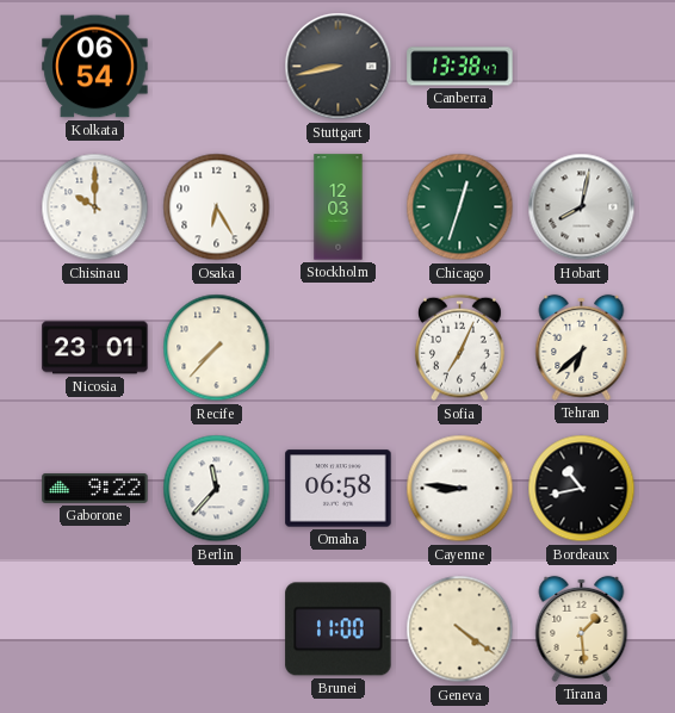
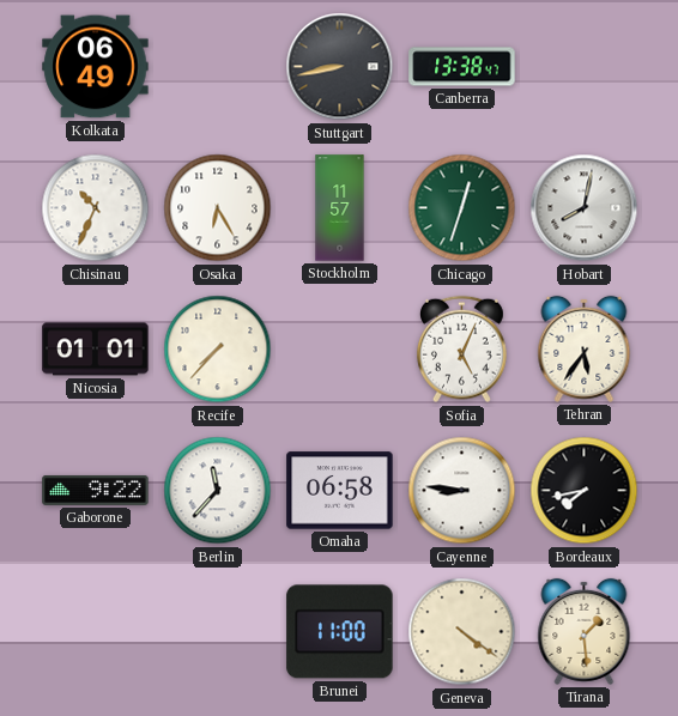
Kolkata: 06:54 -> 06:49
Chisinau: 10:00 -> 10:34
Stockholm: 12:03 -> 11:57
Nicosia: 23:01 -> 01:01
Sofia: 7:04 -> 5:04
Tehran: 6:38 -> 5:36
Bordeaux: 10:43 -> 7:43
